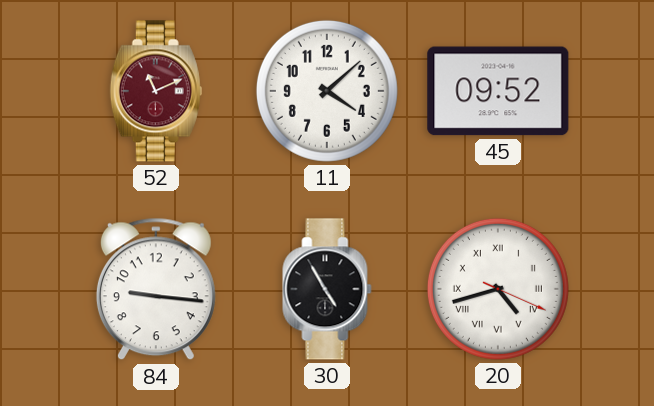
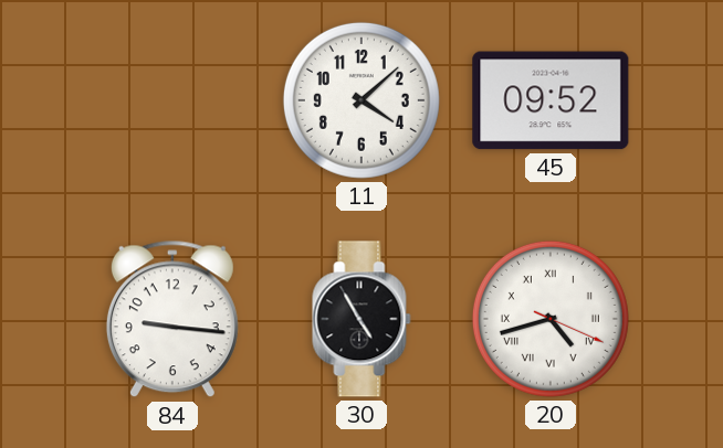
52: 11:11 -> none
